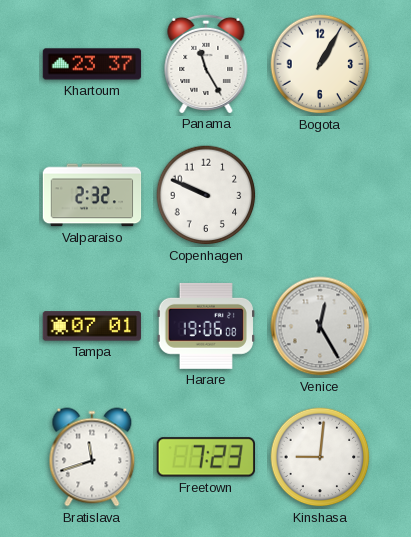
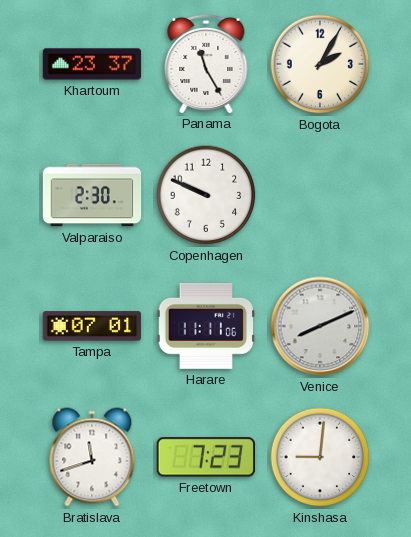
Bogota: 1:05 -> 2:05
Valparaiso: 2:32 -> 2:30
Harare: 19:06 -> 11:11
Venice: 12:25 -> 8:11
